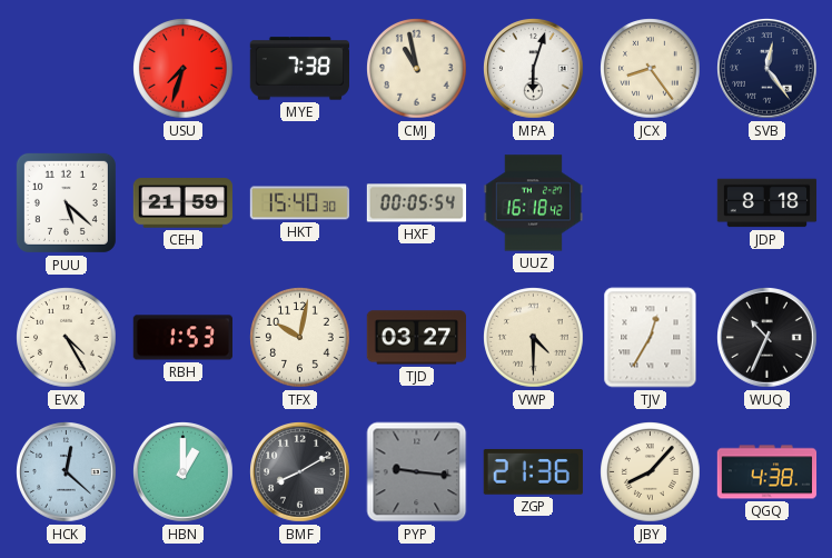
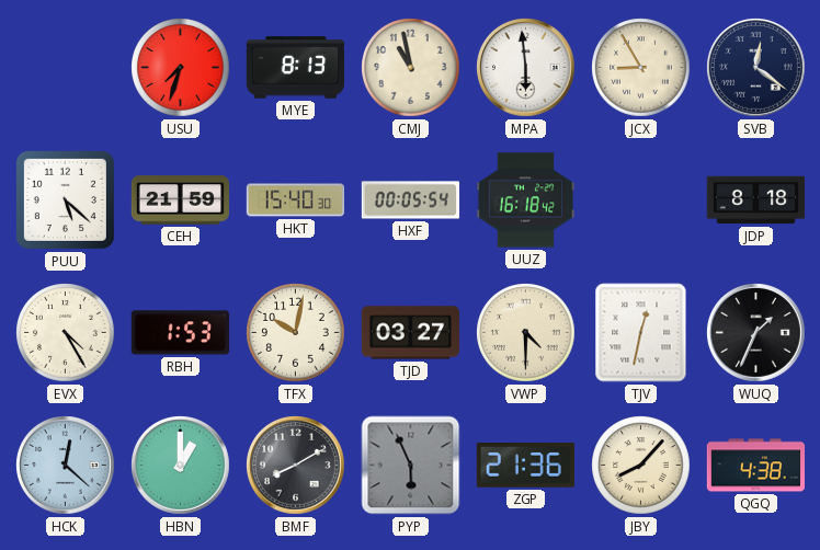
MYE: 7:38 -> 8:13
MPA: 6:03 -> 5:59
JCX: 8:24 -> 8:55
SVB: 12:24 -> 12:21
TJV: 12:35 -> 12:32
WUQ: 10:34 -> 1:34
PYP: 9:16 -> 5:56
